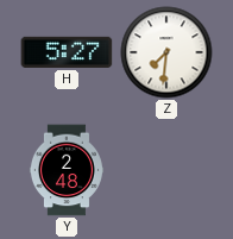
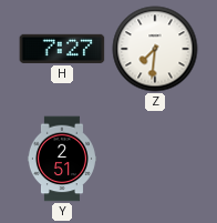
H: 5:27 -> 7:27
Y: 2:48 -> 2:51
